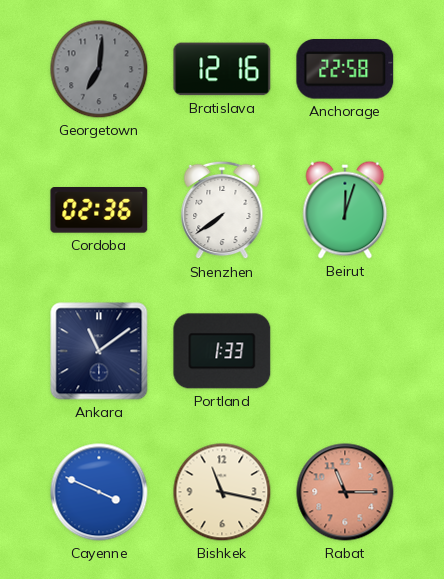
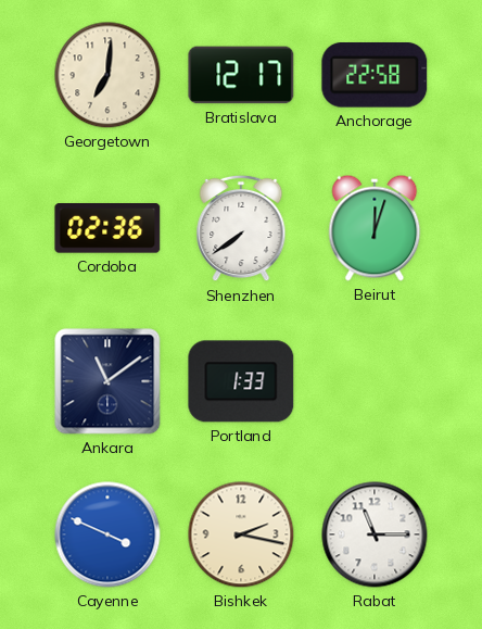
Georgetown dial: grey -> cream
Bratislava: 12:16 -> 12:17
Bishkek: 11:17 -> 2:17
Rabat dial: salmon -> white
